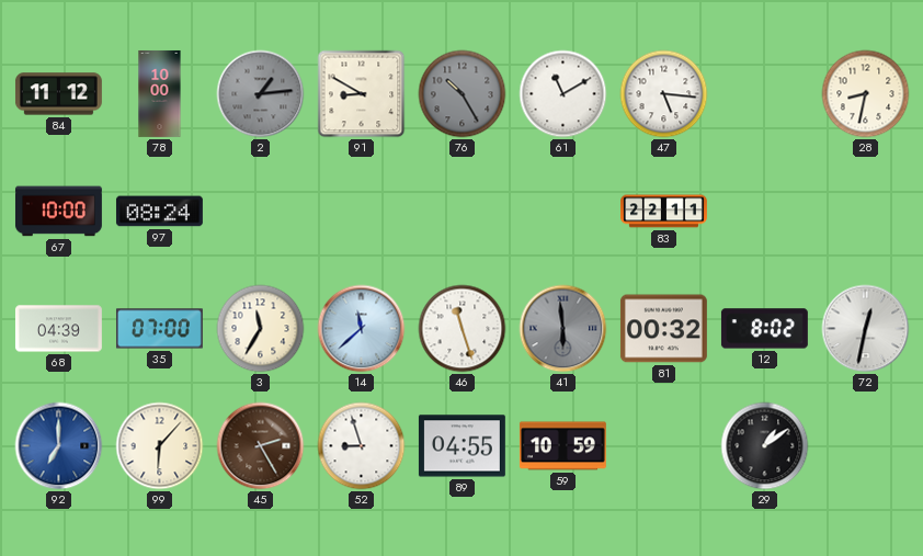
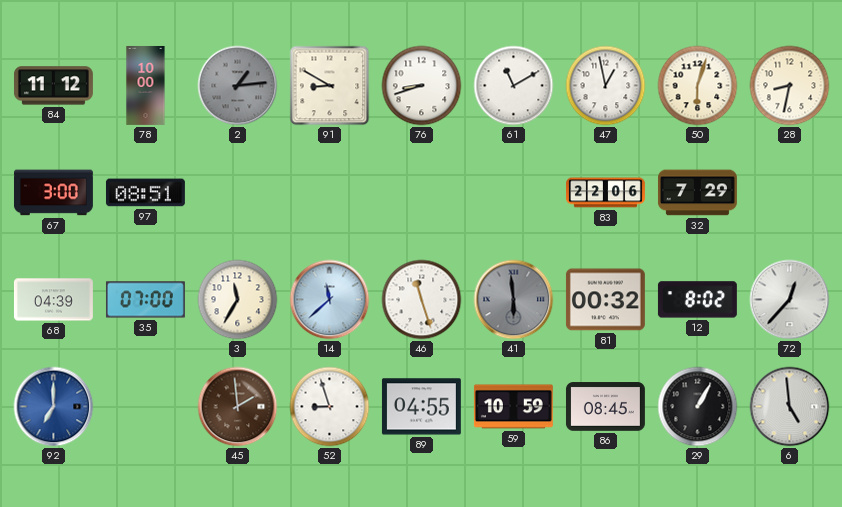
76: 10:25 -> 8:42
76 dial: grey -> white
47: 5:16 -> 12:58
50: none -> 6:03
67: 10:00 -> 3:00
97: 08:24 -> 08:51
83: 22:11 -> 22:06
32: none -> 7:29
72: 12:32 -> 12:37
99: 6:07 -> none
45: 2:25 -> 1:59
86: none -> 08:45
29: 1:09 -> 1:05
6: none -> 4:59
